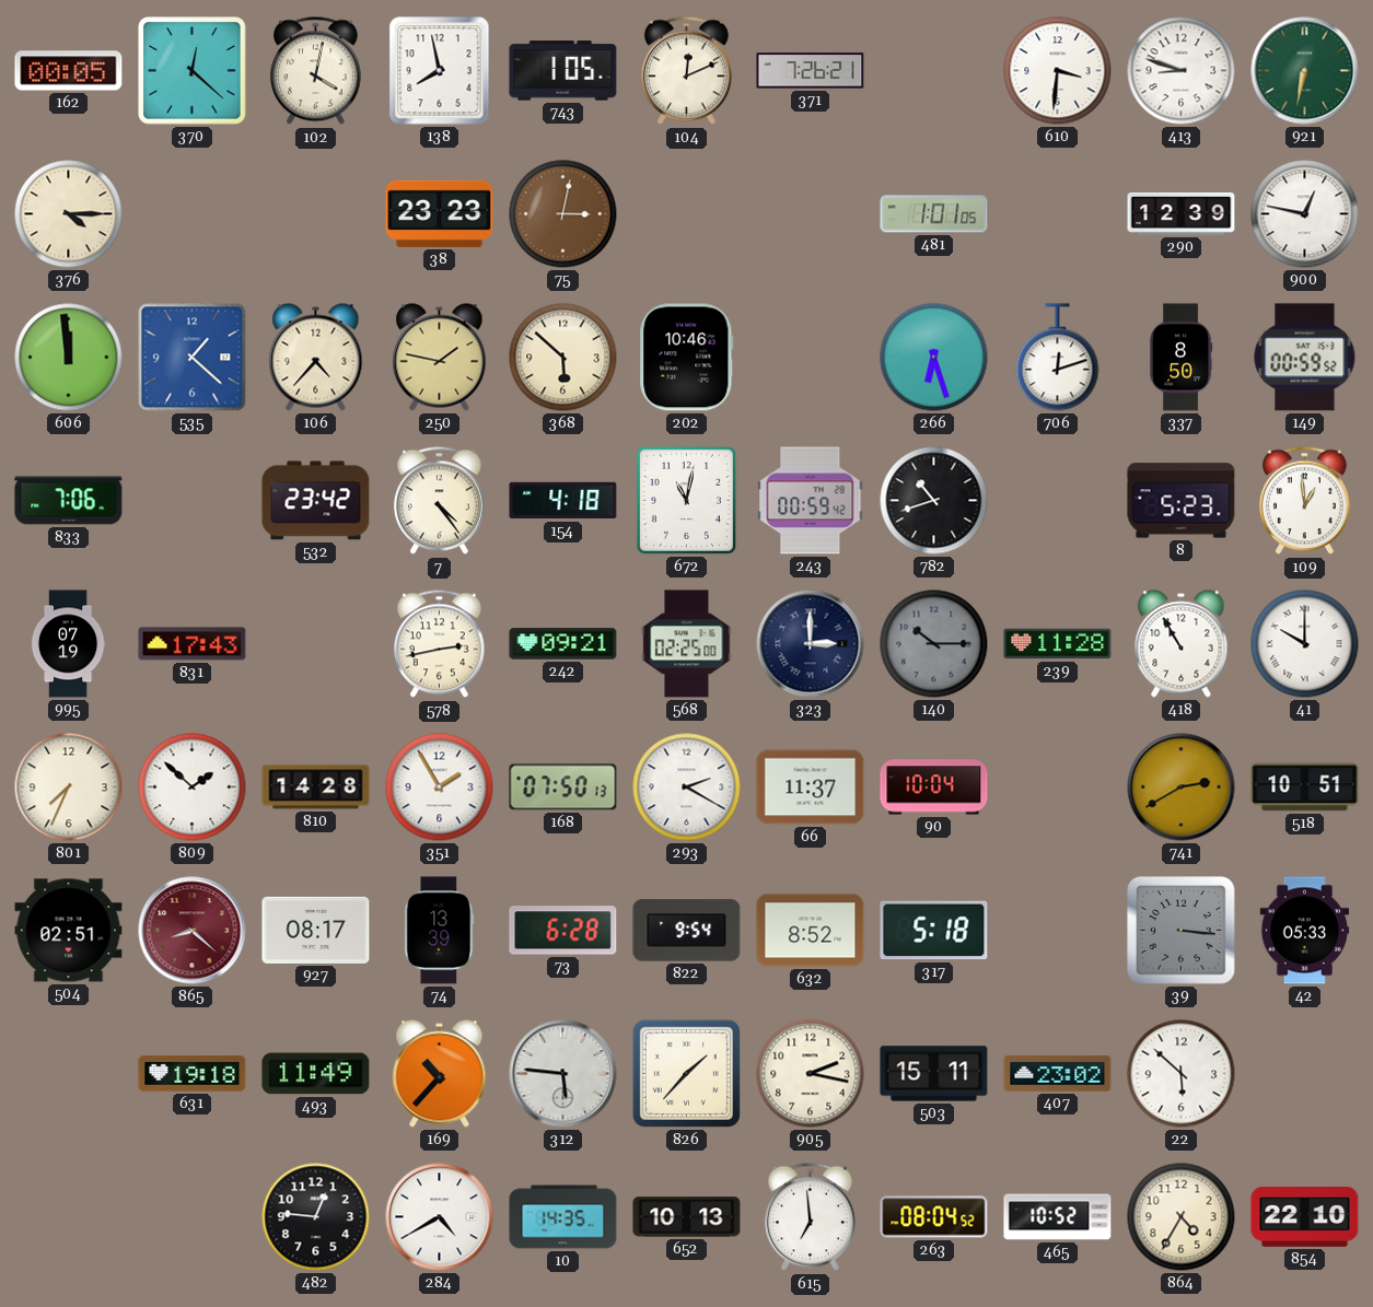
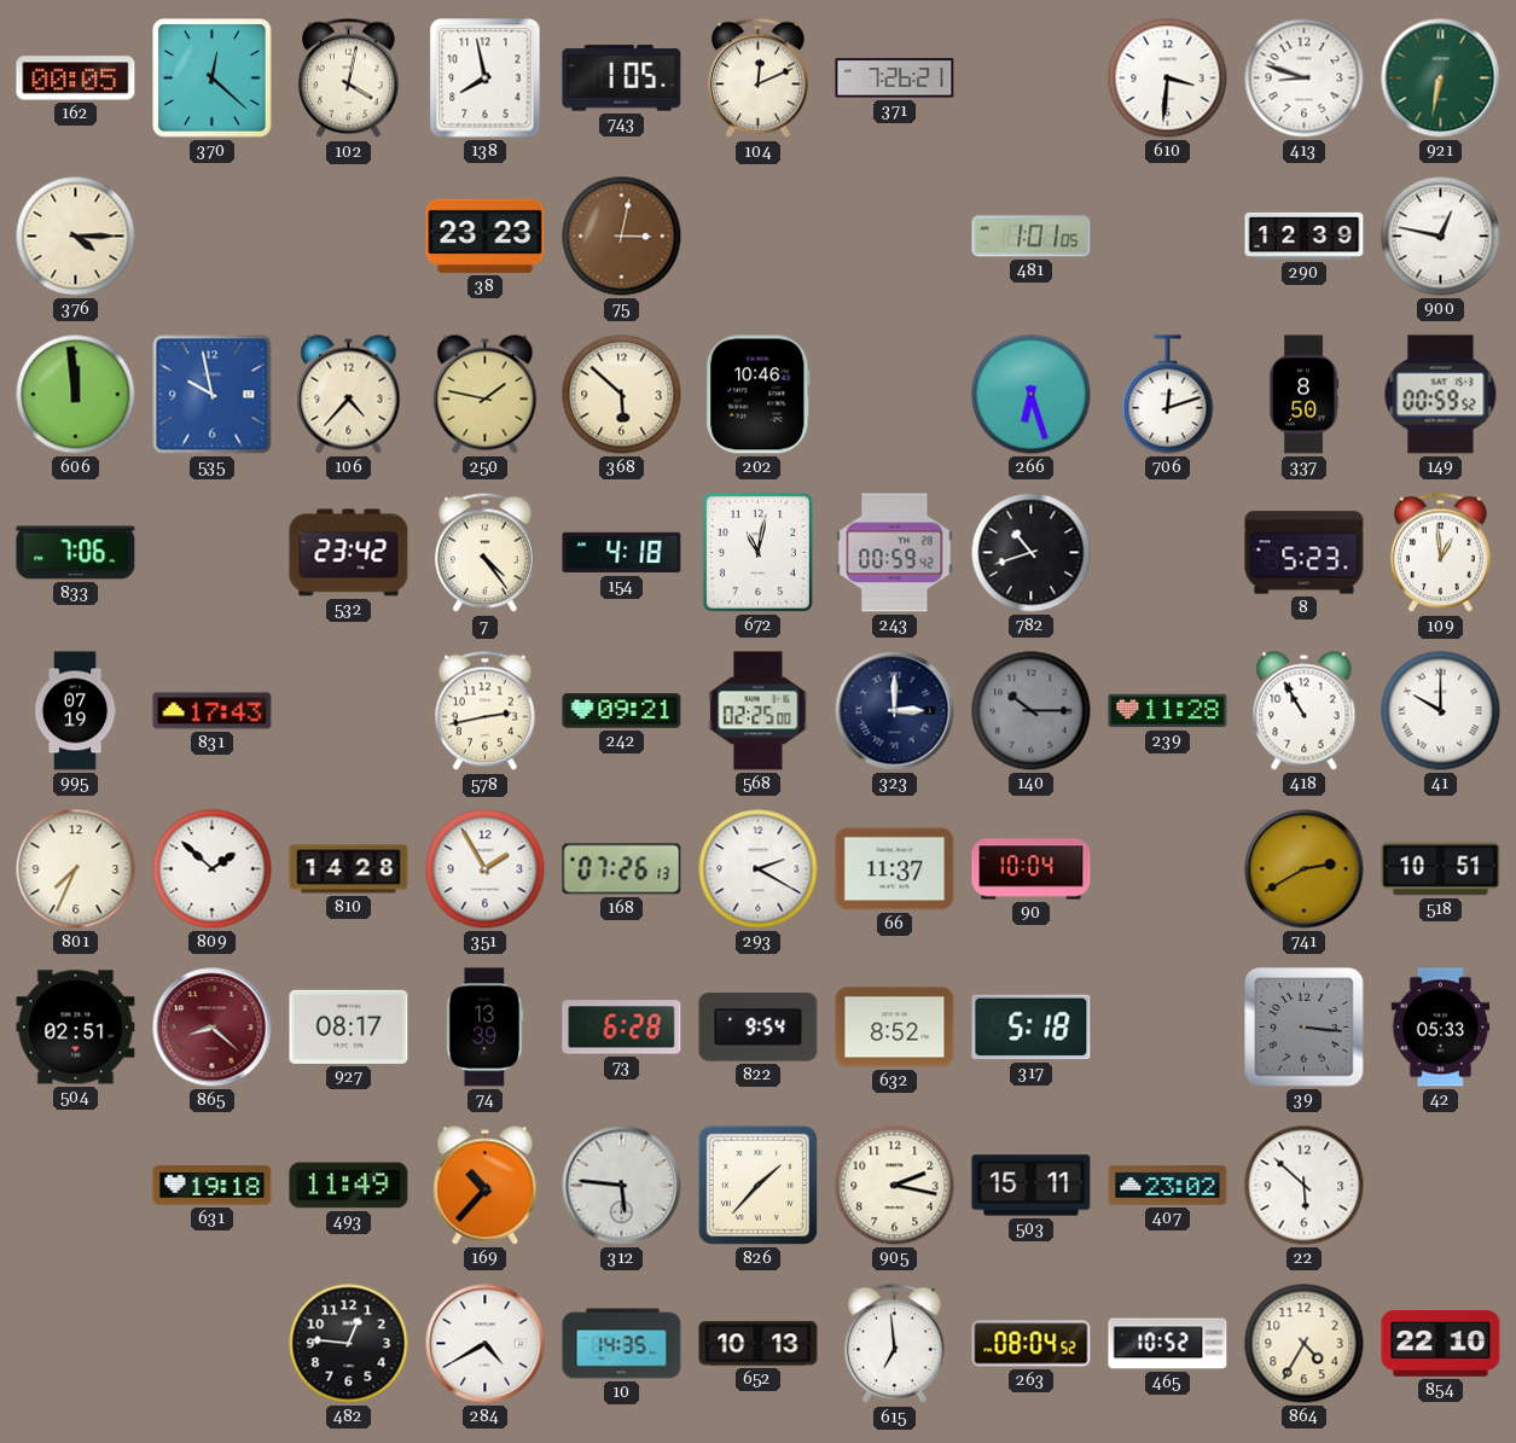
535: 1:22 -> 9:58
168: 07:50 -> 07:26
